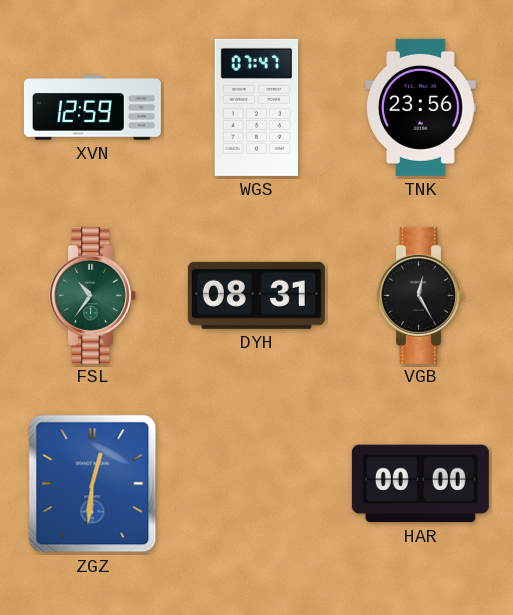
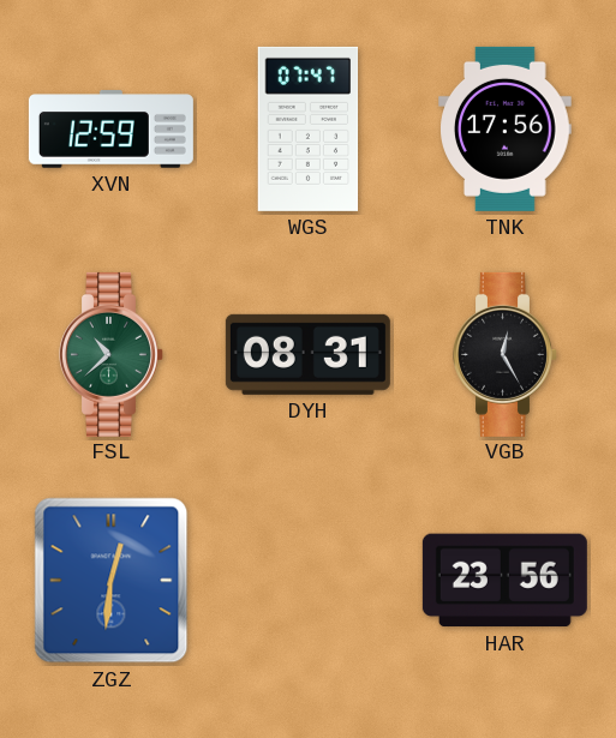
TNK: 23:56 -> 17:56
FSL: 10:36 -> 10:38
HAR: 00:00 -> 23:56
